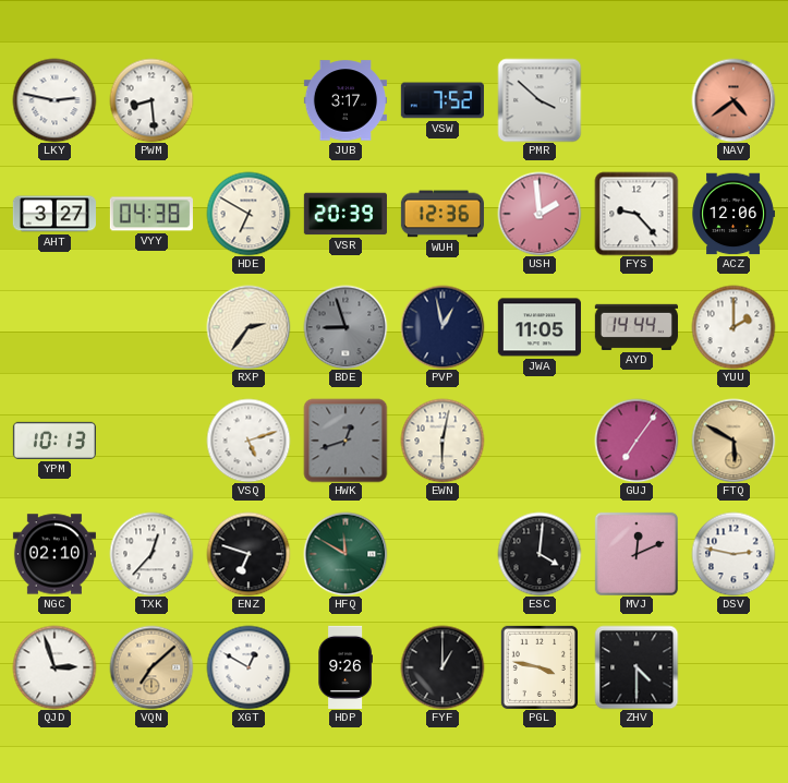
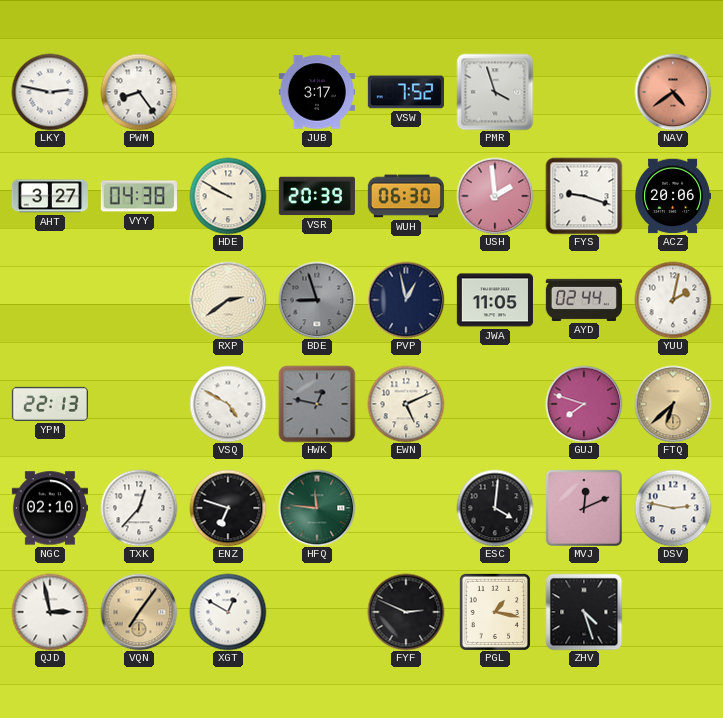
PWM: 8:29 -> 8:24
PMR: 3:52 -> 3:57
HDE: 6:50 -> 9:50
WUH: 12:36 -> 06:30
FYS: 9:23 -> 9:18
ACZ: 12:06 -> 20:06
RXP: 2:36 -> 2:39
AYD: 14:44 -> 02:44
YUU: 2:00 -> 2:02
YPM: 10:13 -> 22:13
VSQ: 5:12 -> 4:50
HWK: 12:42 -> 12:47
EWN: 6:02 -> 5:11
GUJ: 7:06 -> 7:48
FTQ: 5:50 -> 6:38
HFQ: 11:50 -> 11:46
QJD: 2:57 -> 2:58
VQN: 7:08 -> 7:06
HDP: 9:26 -> none
FYF: 1:00 -> 2:49
PGL: 3:47 -> 1:17
ZHV: 4:30 -> 4:27
